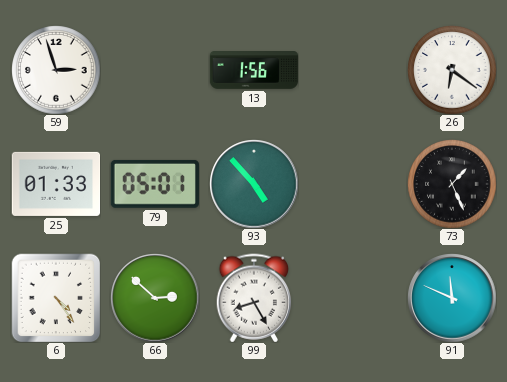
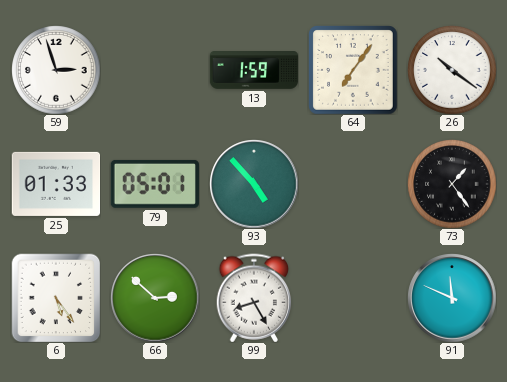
13: 1:56 -> 1:59
64: none -> 7:06
26: 6:21 -> 10:21
73: 1:26 -> 1:24
6: 4:24 -> 5:24
